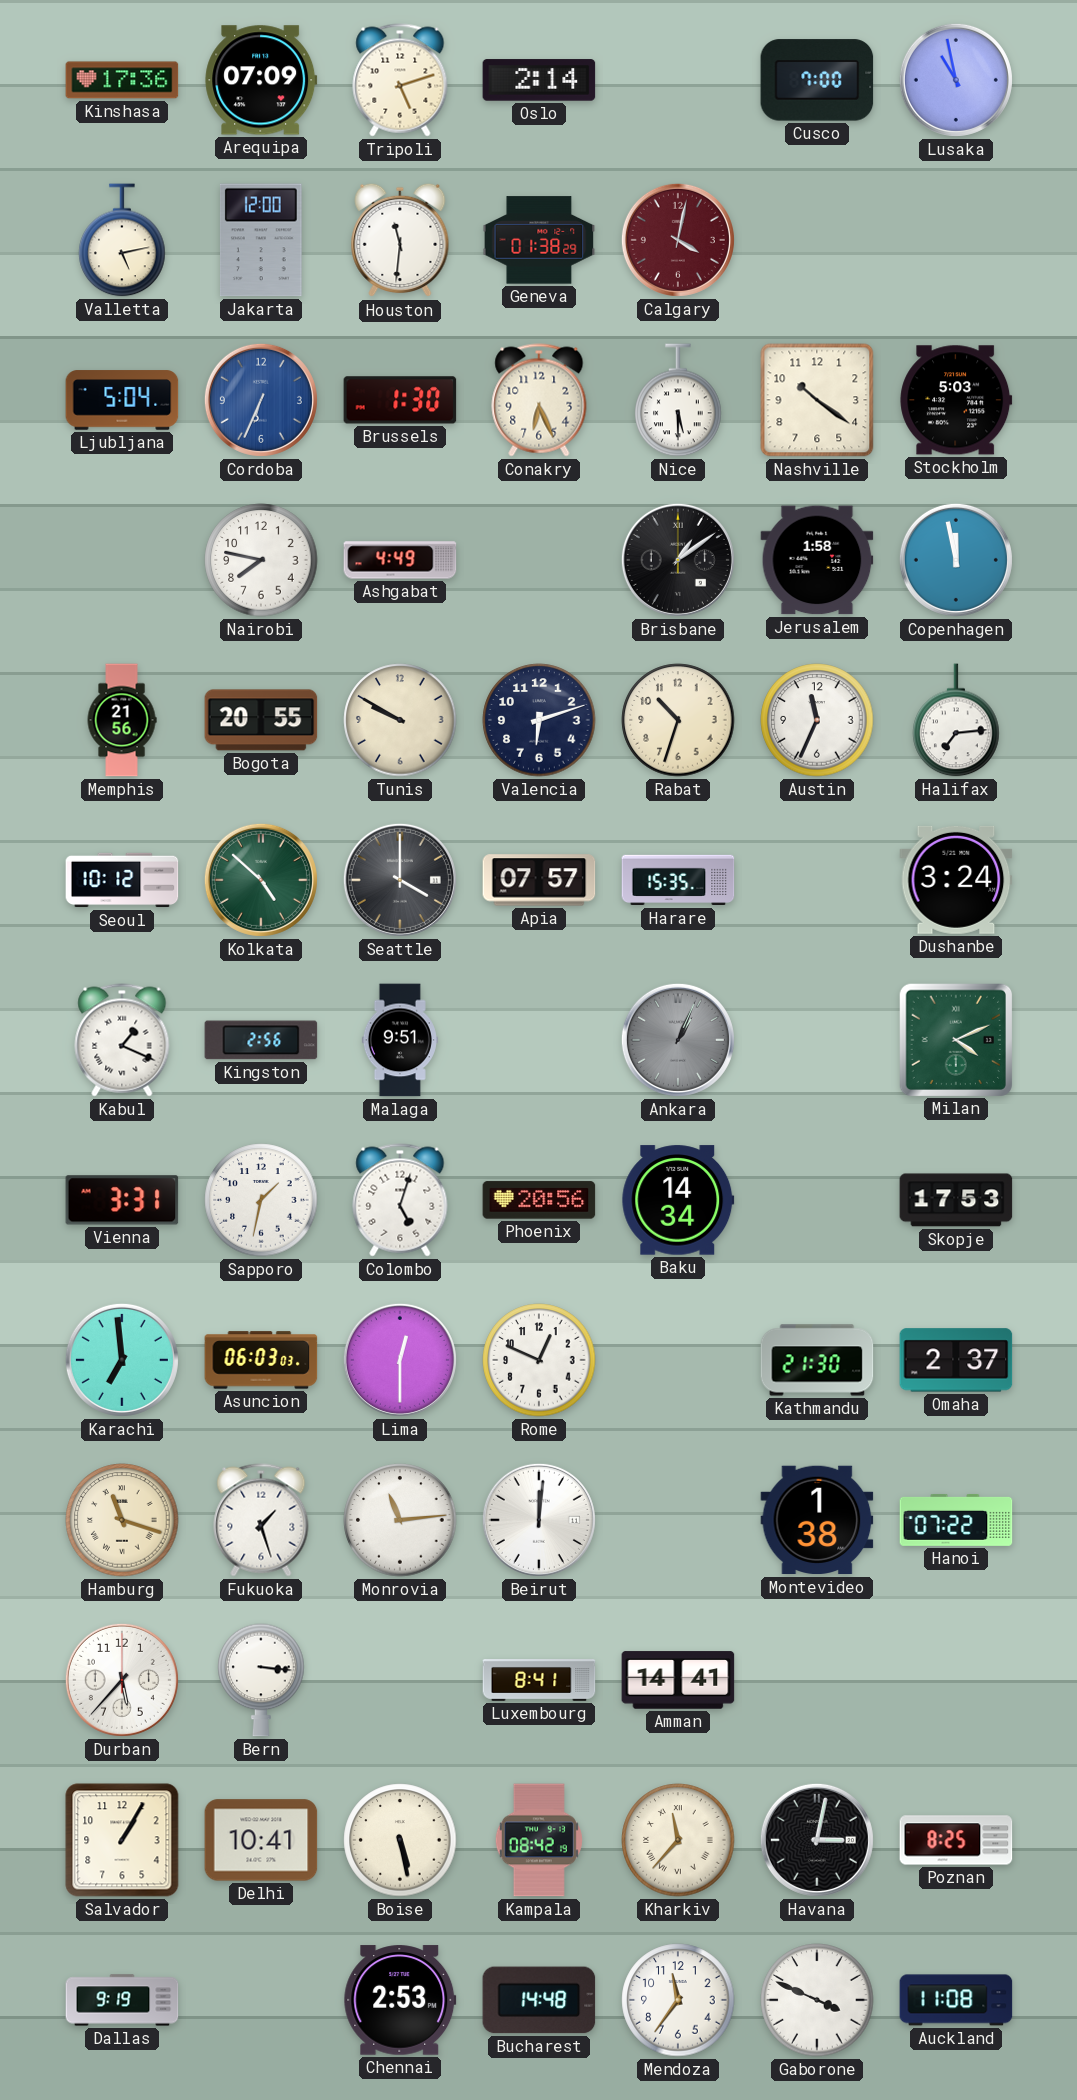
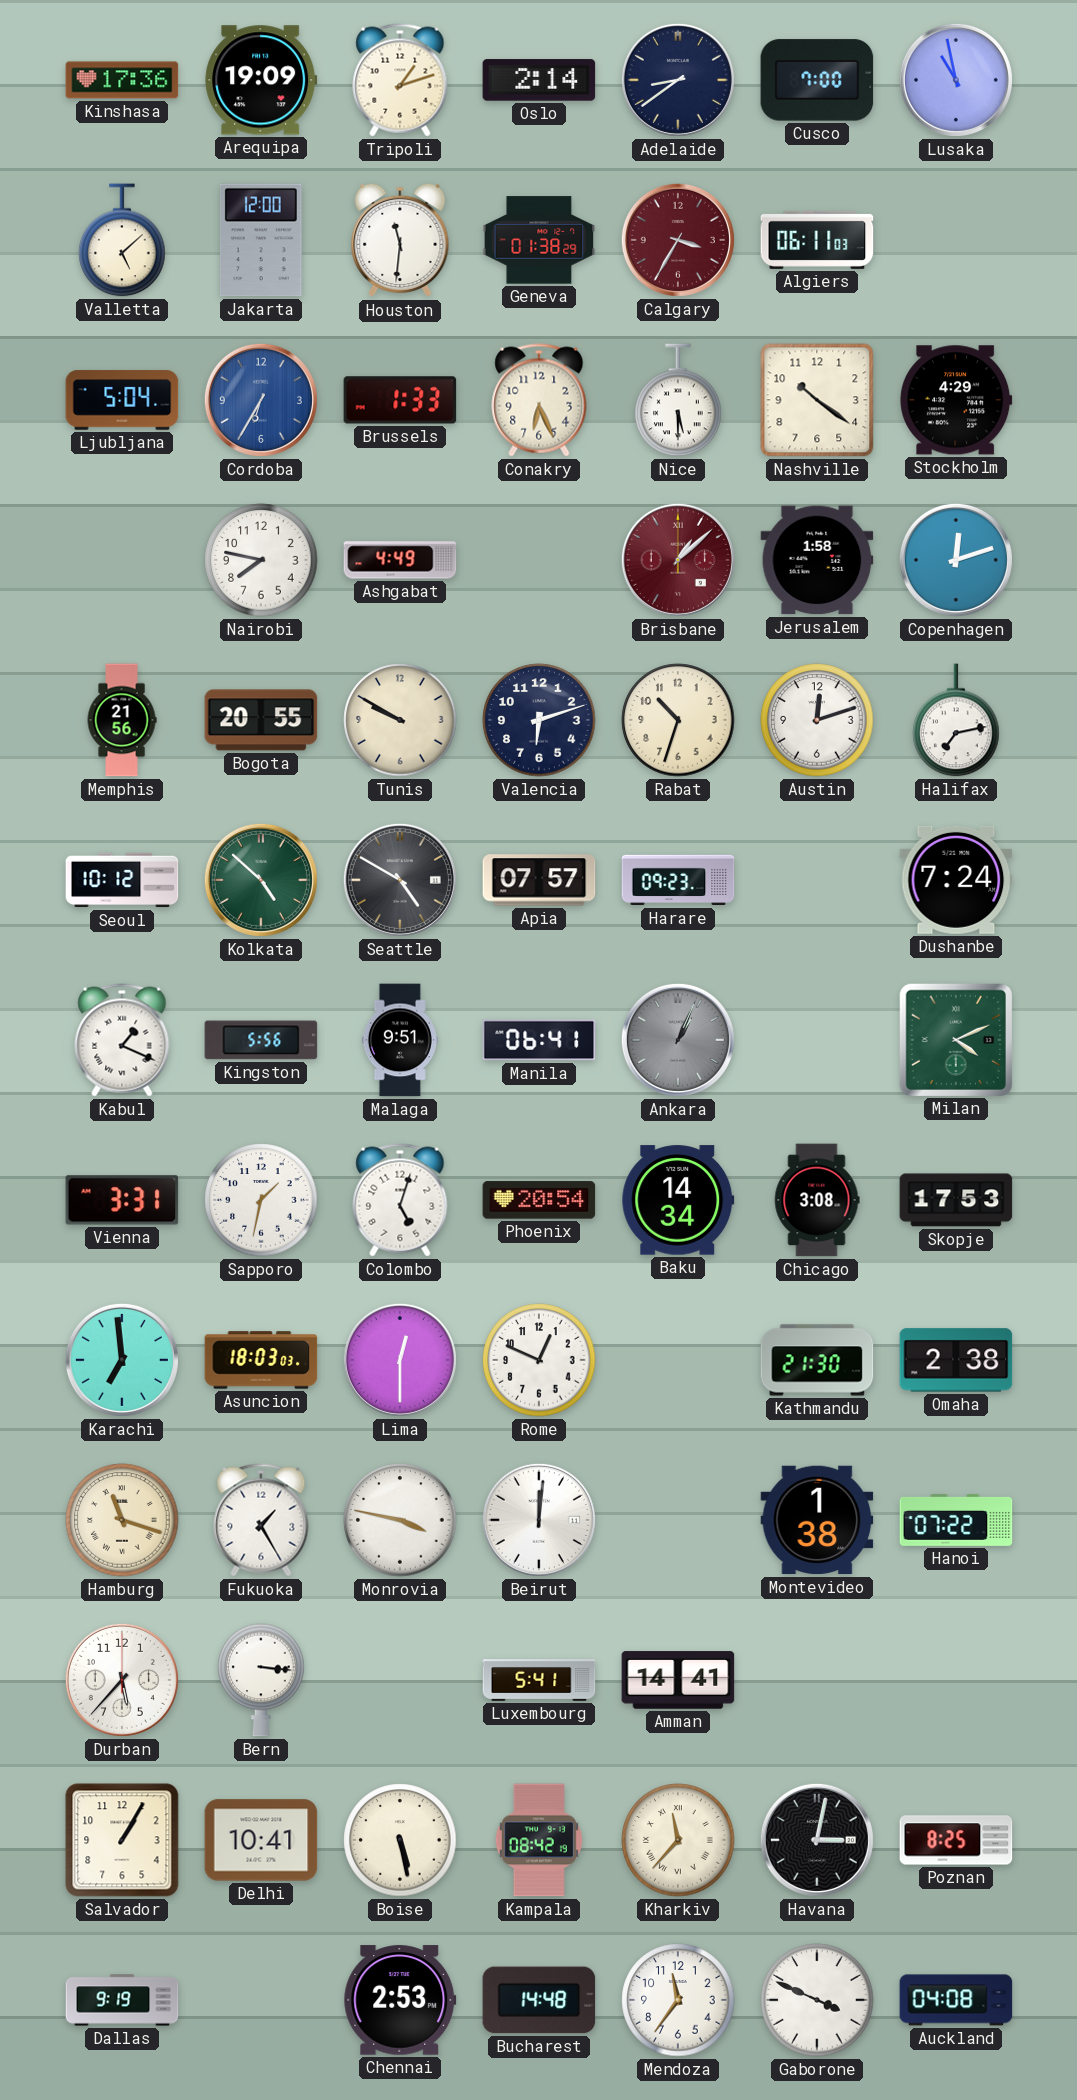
Arequipa: 07:09 -> 19:09
Tripoli: 5:12 -> 1:12
Adelaide: none -> 8:39
Valletta: 5:13 -> 5:08
Calgary: 4:02 -> 3:35
Algiers: none -> 06:11
Cordoba: 6:34 -> 6:35
Brussels: 1:30 -> 1:33
Stockholm: 5:03 -> 4:29
Brisbane: 1:09 -> 1:08
Brisbane dial: black -> burgundy
Copenhagen: 11:58 -> 12:12
Austin: 11:34 -> 12:12
Halifax: 7:14 -> 7:13
Seattle: 4:00 -> 4:50
Harare: 15:35 -> 09:23
Dushanbe: 3:24 -> 7:24
Kingston: 2:56 -> 5:56
Manila: none -> 06:41
Phoenix: 20:56 -> 20:54
Chicago: none -> 3:08
Asuncion: 06:03 -> 18:03
Omaha: 2:37 -> 2:38
Fukuoka: 1:27 -> 1:25
Monrovia: 11:14 -> 3:47
Luxembourg: 8:41 -> 5:41
Auckland: 11:08 -> 04:08
